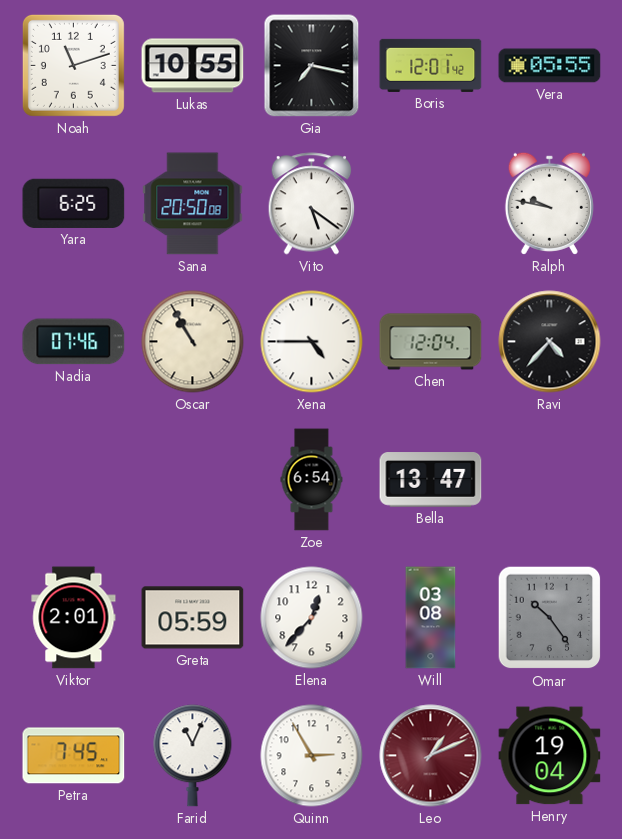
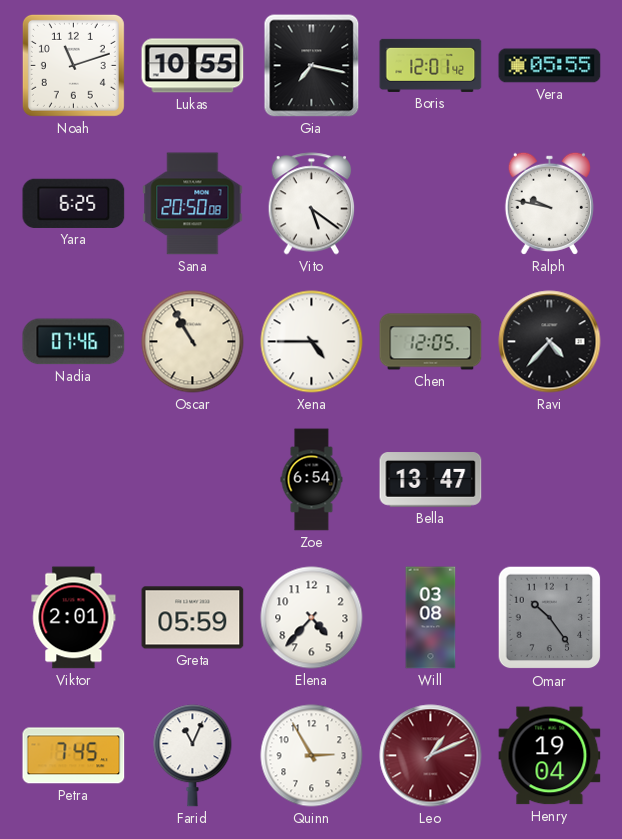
Chen: 12:04 -> 12:05
Elena: 12:37 -> 4:37
